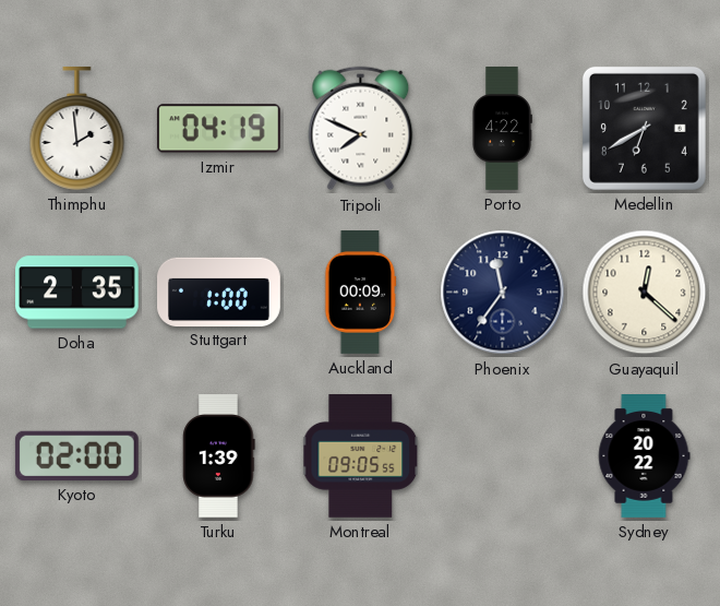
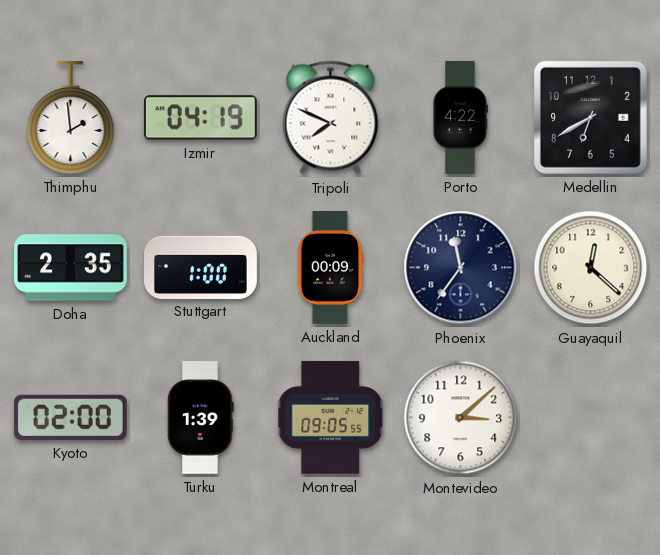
Montevideo: none -> 3:08
Sydney: 20:22 -> none
